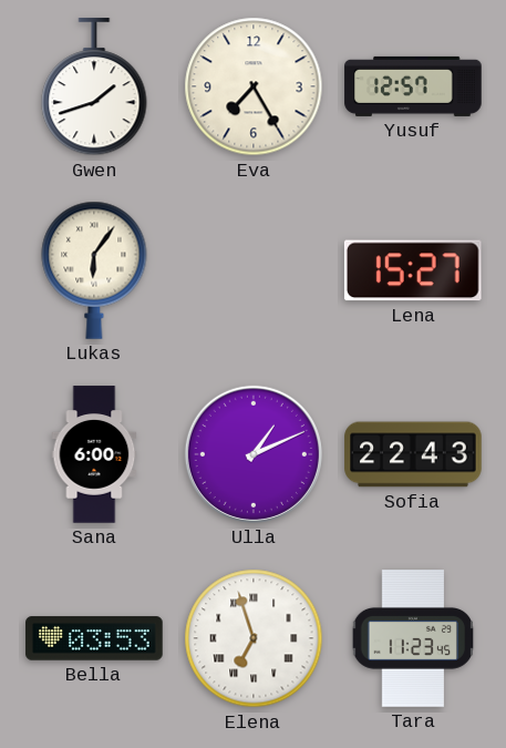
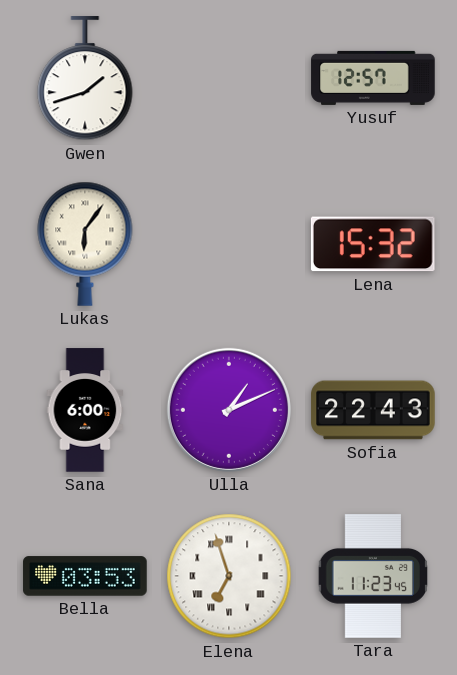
Eva: 7:25 -> none
Lena: 15:27 -> 15:32
